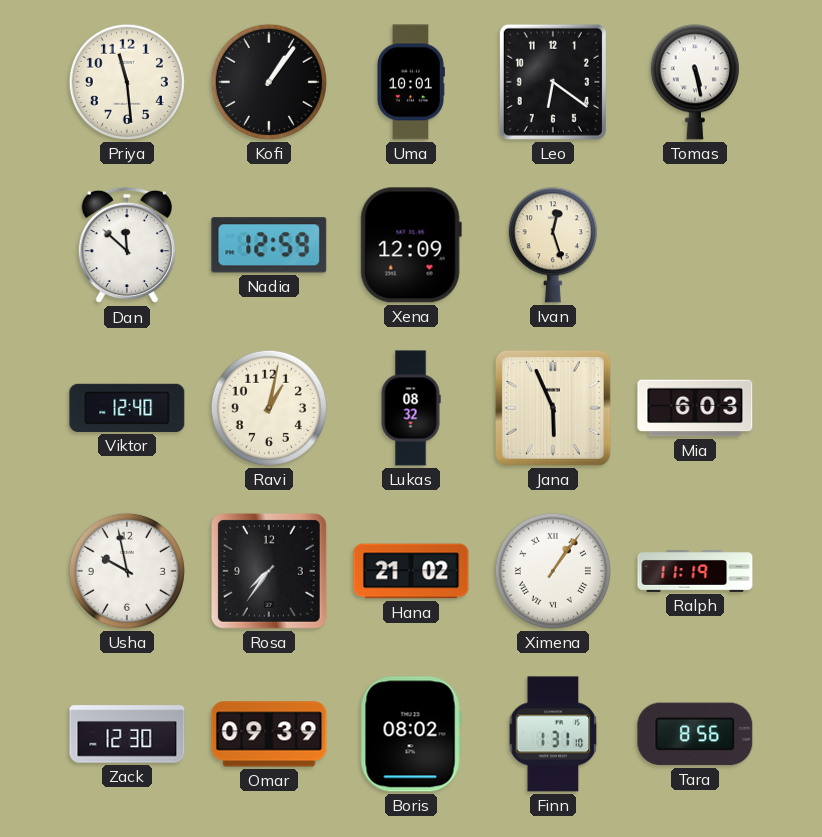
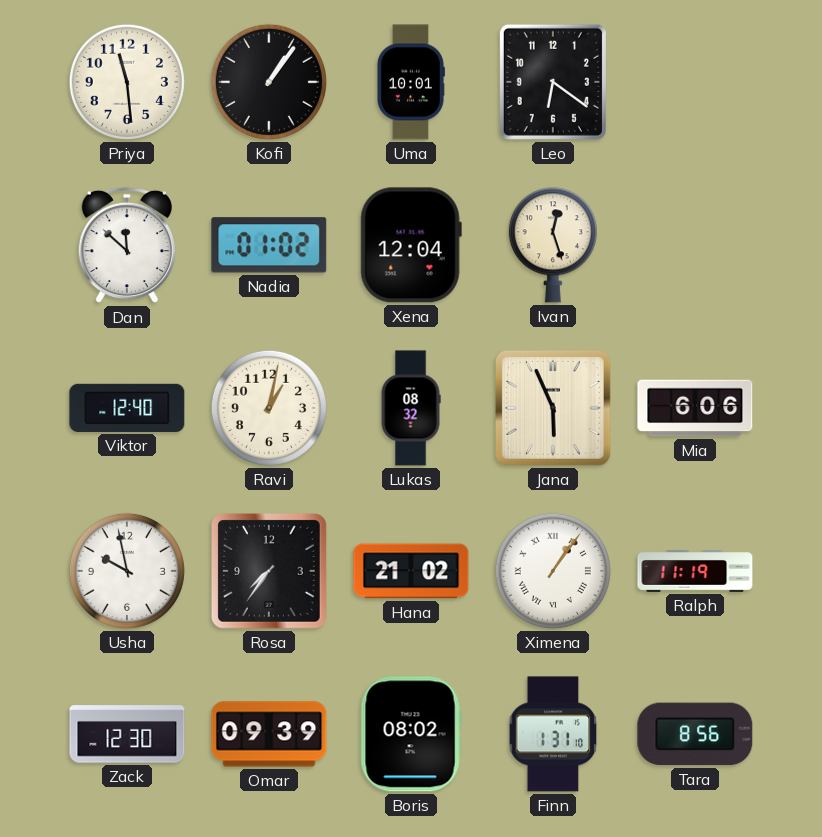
Tomas: 5:28 -> none
Nadia: 12:59 -> 01:02
Xena: 12:09 -> 12:04
Mia: 6:03 -> 6:06
